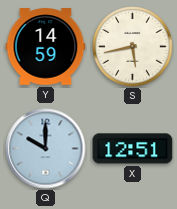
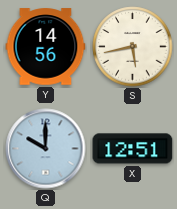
Y: 14:59 -> 14:56
